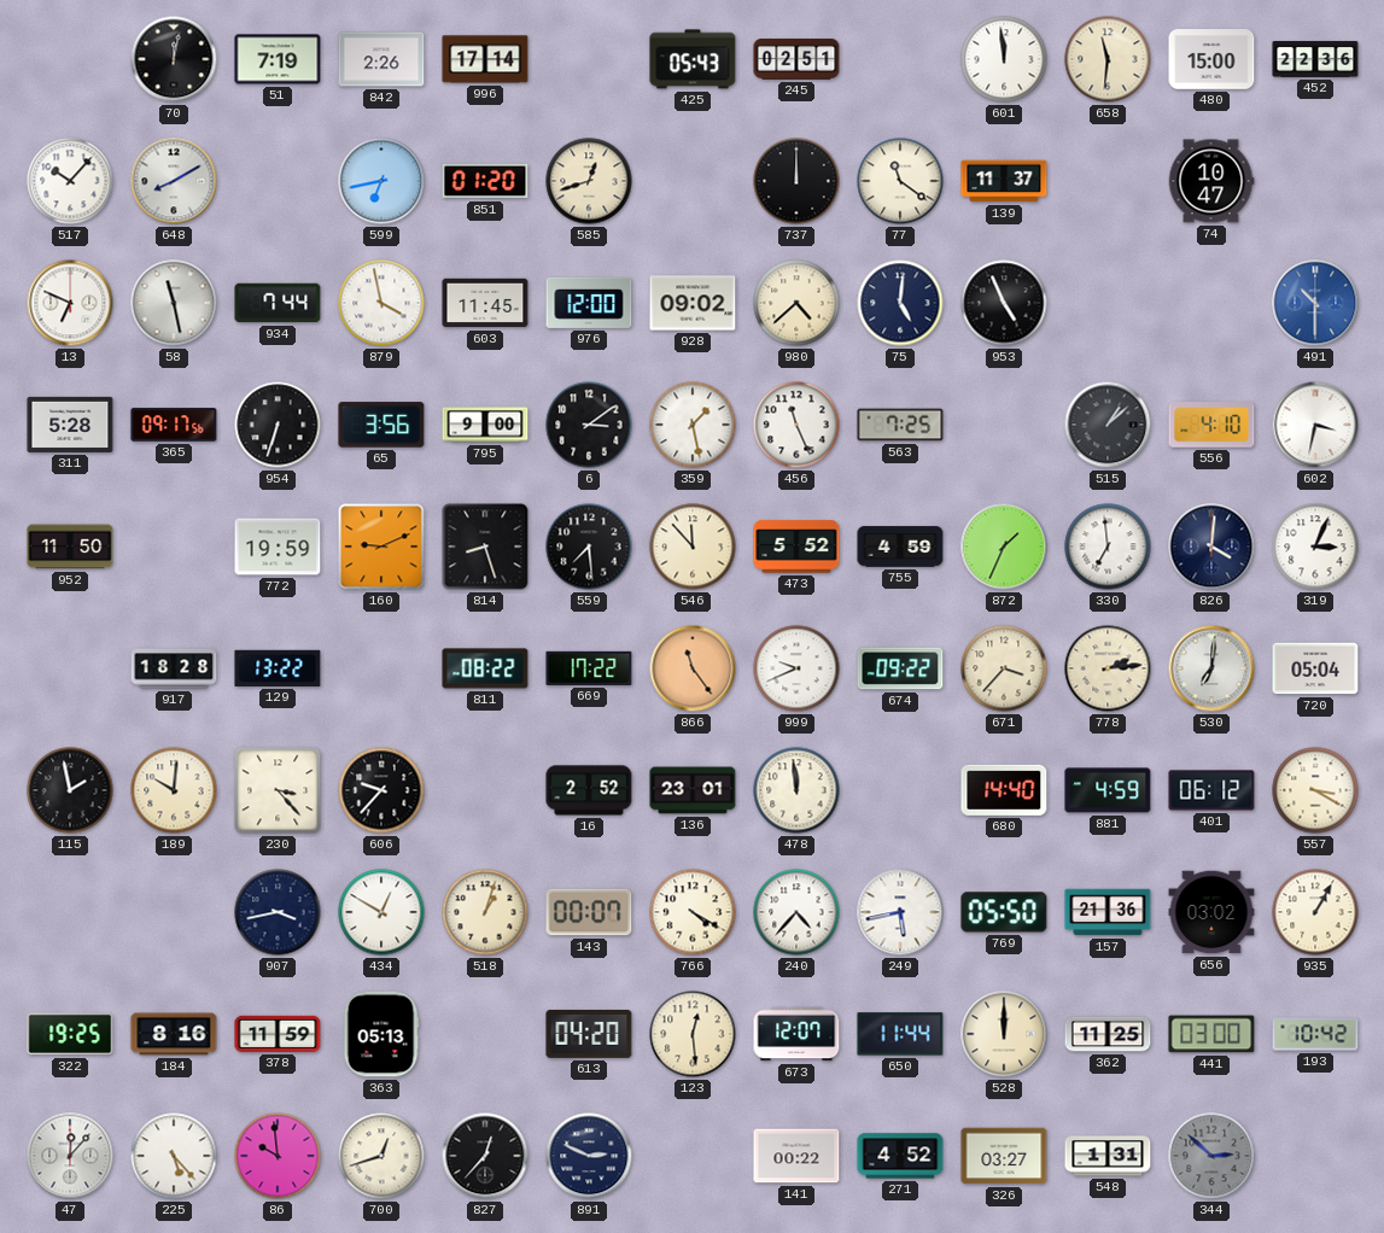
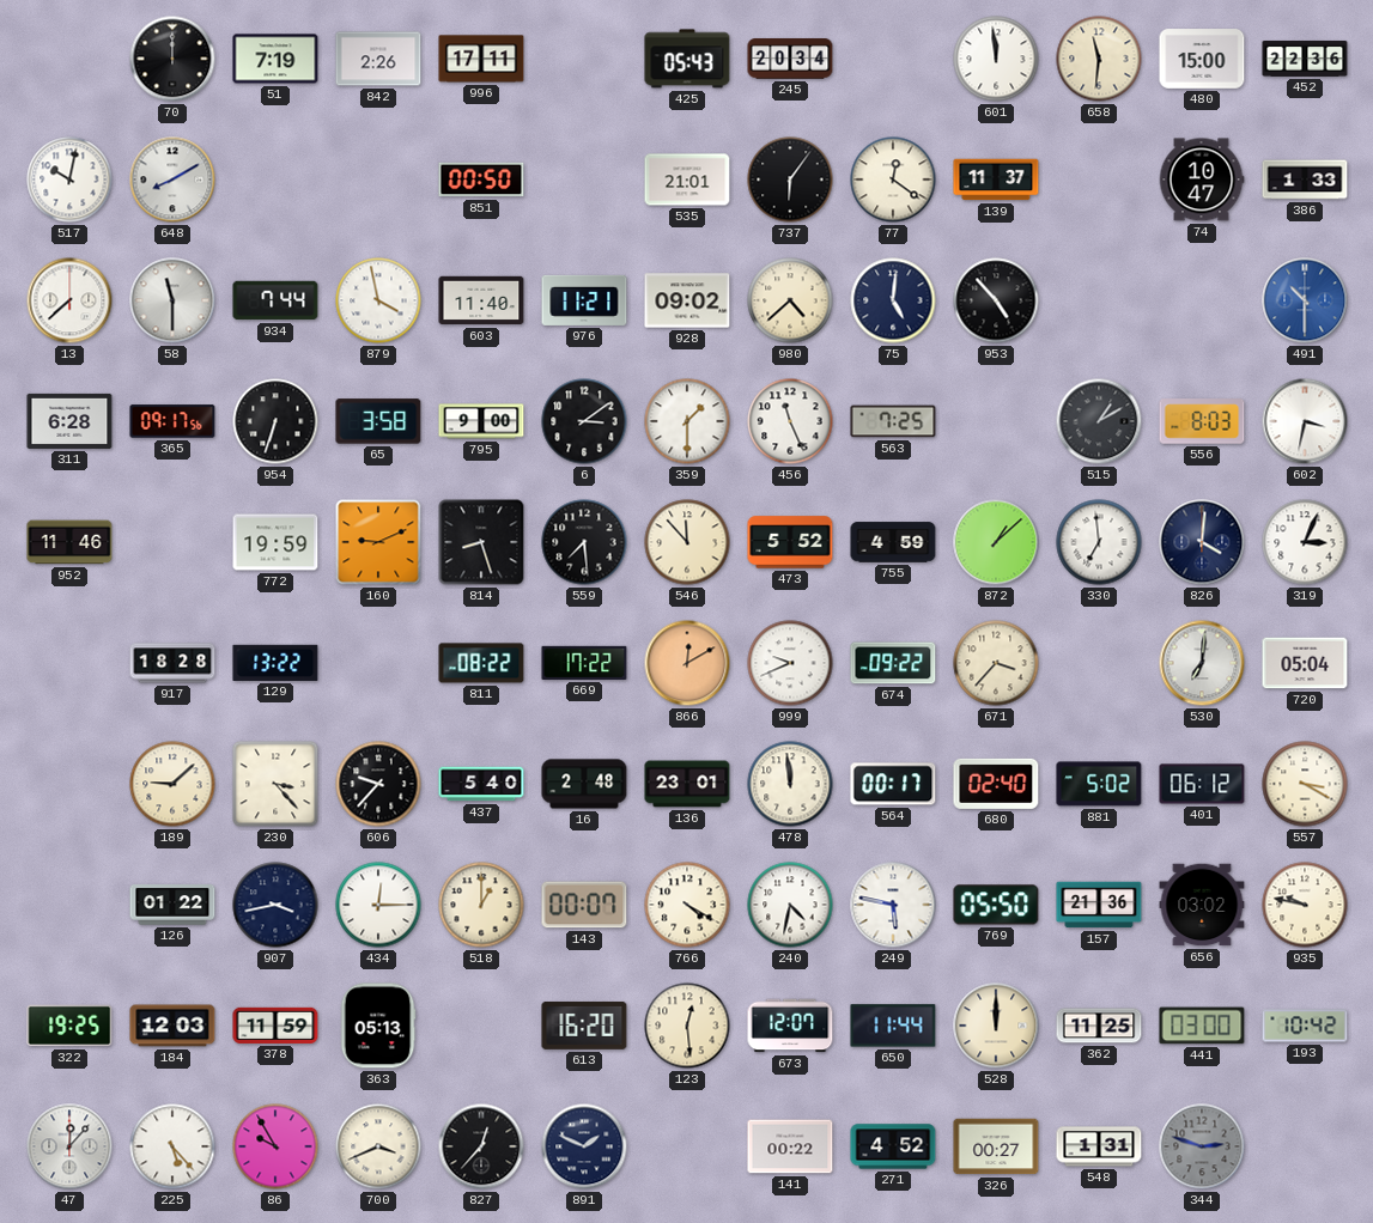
70: 12:02 -> 12:00
996: 17:14 -> 17:11
245: 02:51 -> 20:34
517: 10:07 -> 10:02
599: 6:43 -> none
851: 01:20 -> 00:50
585: 12:42 -> none
535: none -> 21:01
737: 12:00 -> 6:06
77: 11:21 -> 12:21
386: none -> 1:33
13: 6:49 -> 7:38
58: 11:28 -> 11:30
603: 11:45 -> 11:40
976: 12:00 -> 11:21
953: 4:56 -> 4:53
311: 5:28 -> 6:28
65: 3:56 -> 3:58
359: 1:28 -> 1:30
515: 1:08 -> 1:10
556: 4:10 -> 8:03
952: 11:50 -> 11:46
872: 1:34 -> 1:08
866: 11:24 -> 12:10
778: 2:14 -> none
115: 1:58 -> none
189: 10:01 -> 9:08
437: none -> 5:40
16: 2:52 -> 2:48
564: none -> 00:17
680: 14:40 -> 02:40
881: 4:59 -> 5:02
126: none -> 01:22
434: 12:50 -> 12:15
518: 1:03 -> 1:00
240: 4:37 -> 4:32
249: 5:43 -> 5:47
935: 1:05 -> 9:47
184: 8:16 -> 12:03
613: 04:20 -> 16:20
86: 9:59 -> 9:55
700: 12:42 -> 3:41
891: 2:49 -> 1:49
326: 03:27 -> 00:27
344: 2:52 -> 2:48
